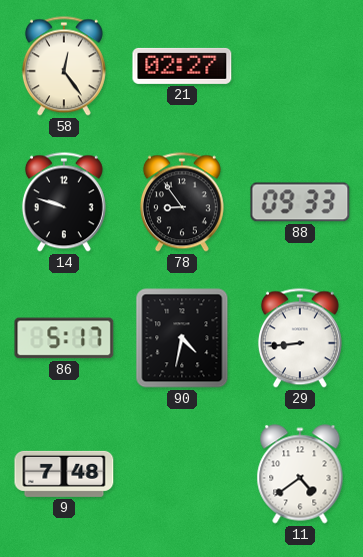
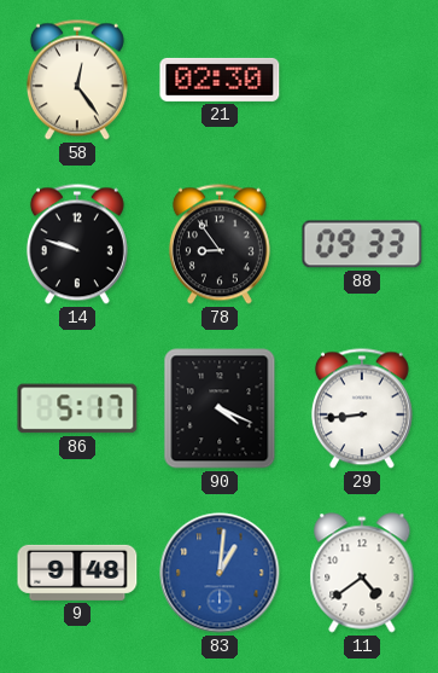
21: 02:27 -> 02:30
90: 4:32 -> 4:19
9: 7:48 -> 9:48
83: none -> 1:01
